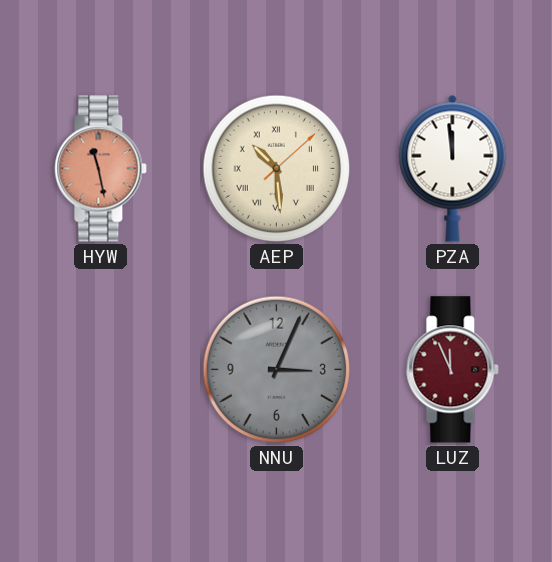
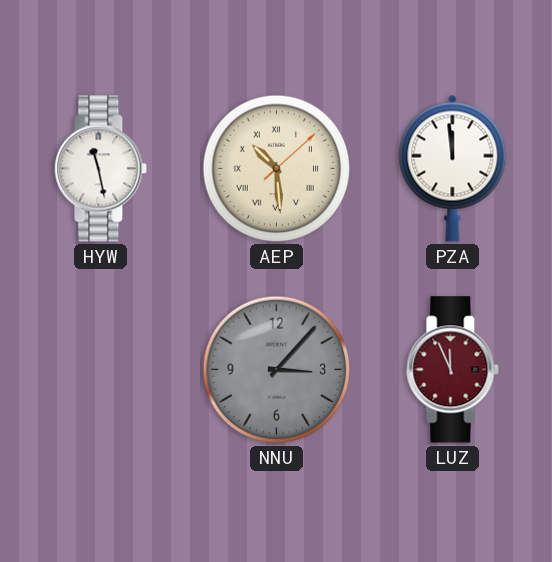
HYW dial: salmon -> white
NNU: 3:04 -> 3:07
